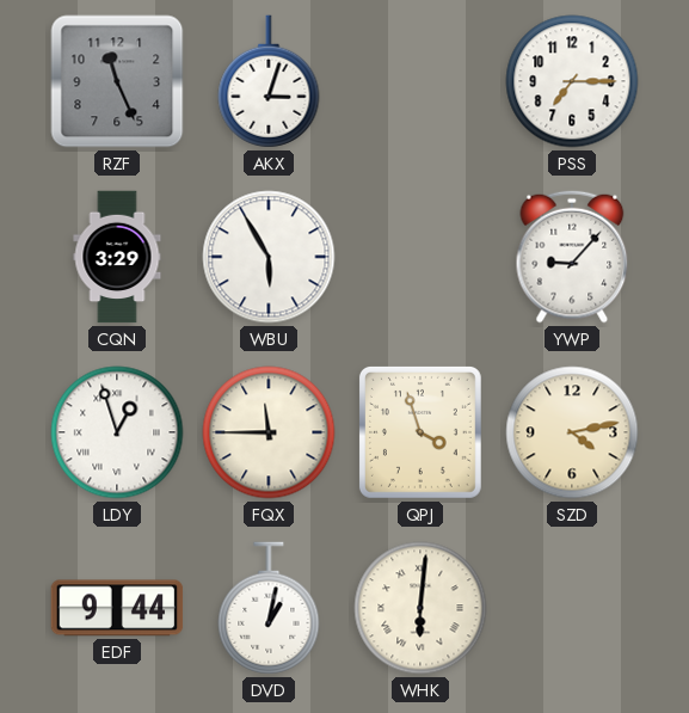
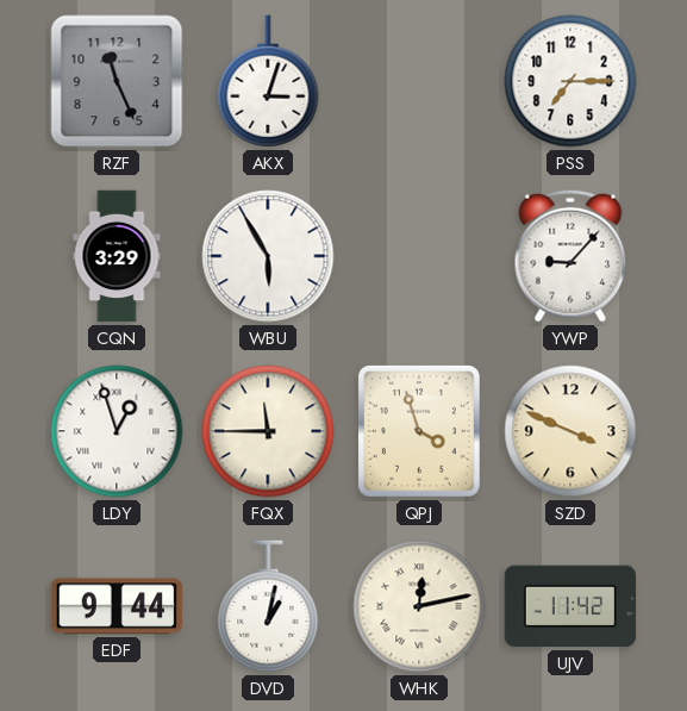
SZD: 4:13 -> 3:49
WHK: 6:01 -> 12:13
UJV: none -> 11:42
